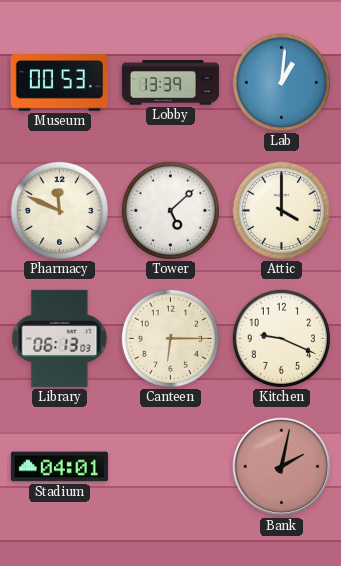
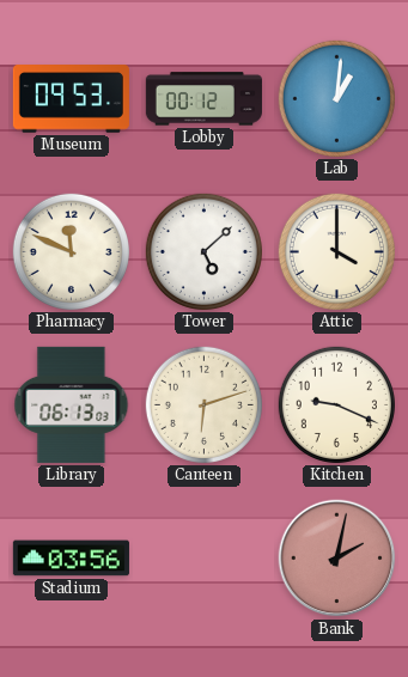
Museum: 00:53 -> 09:53
Lobby: 13:39 -> 00:12
Canteen: 6:15 -> 6:12
Stadium: 04:01 -> 03:56
